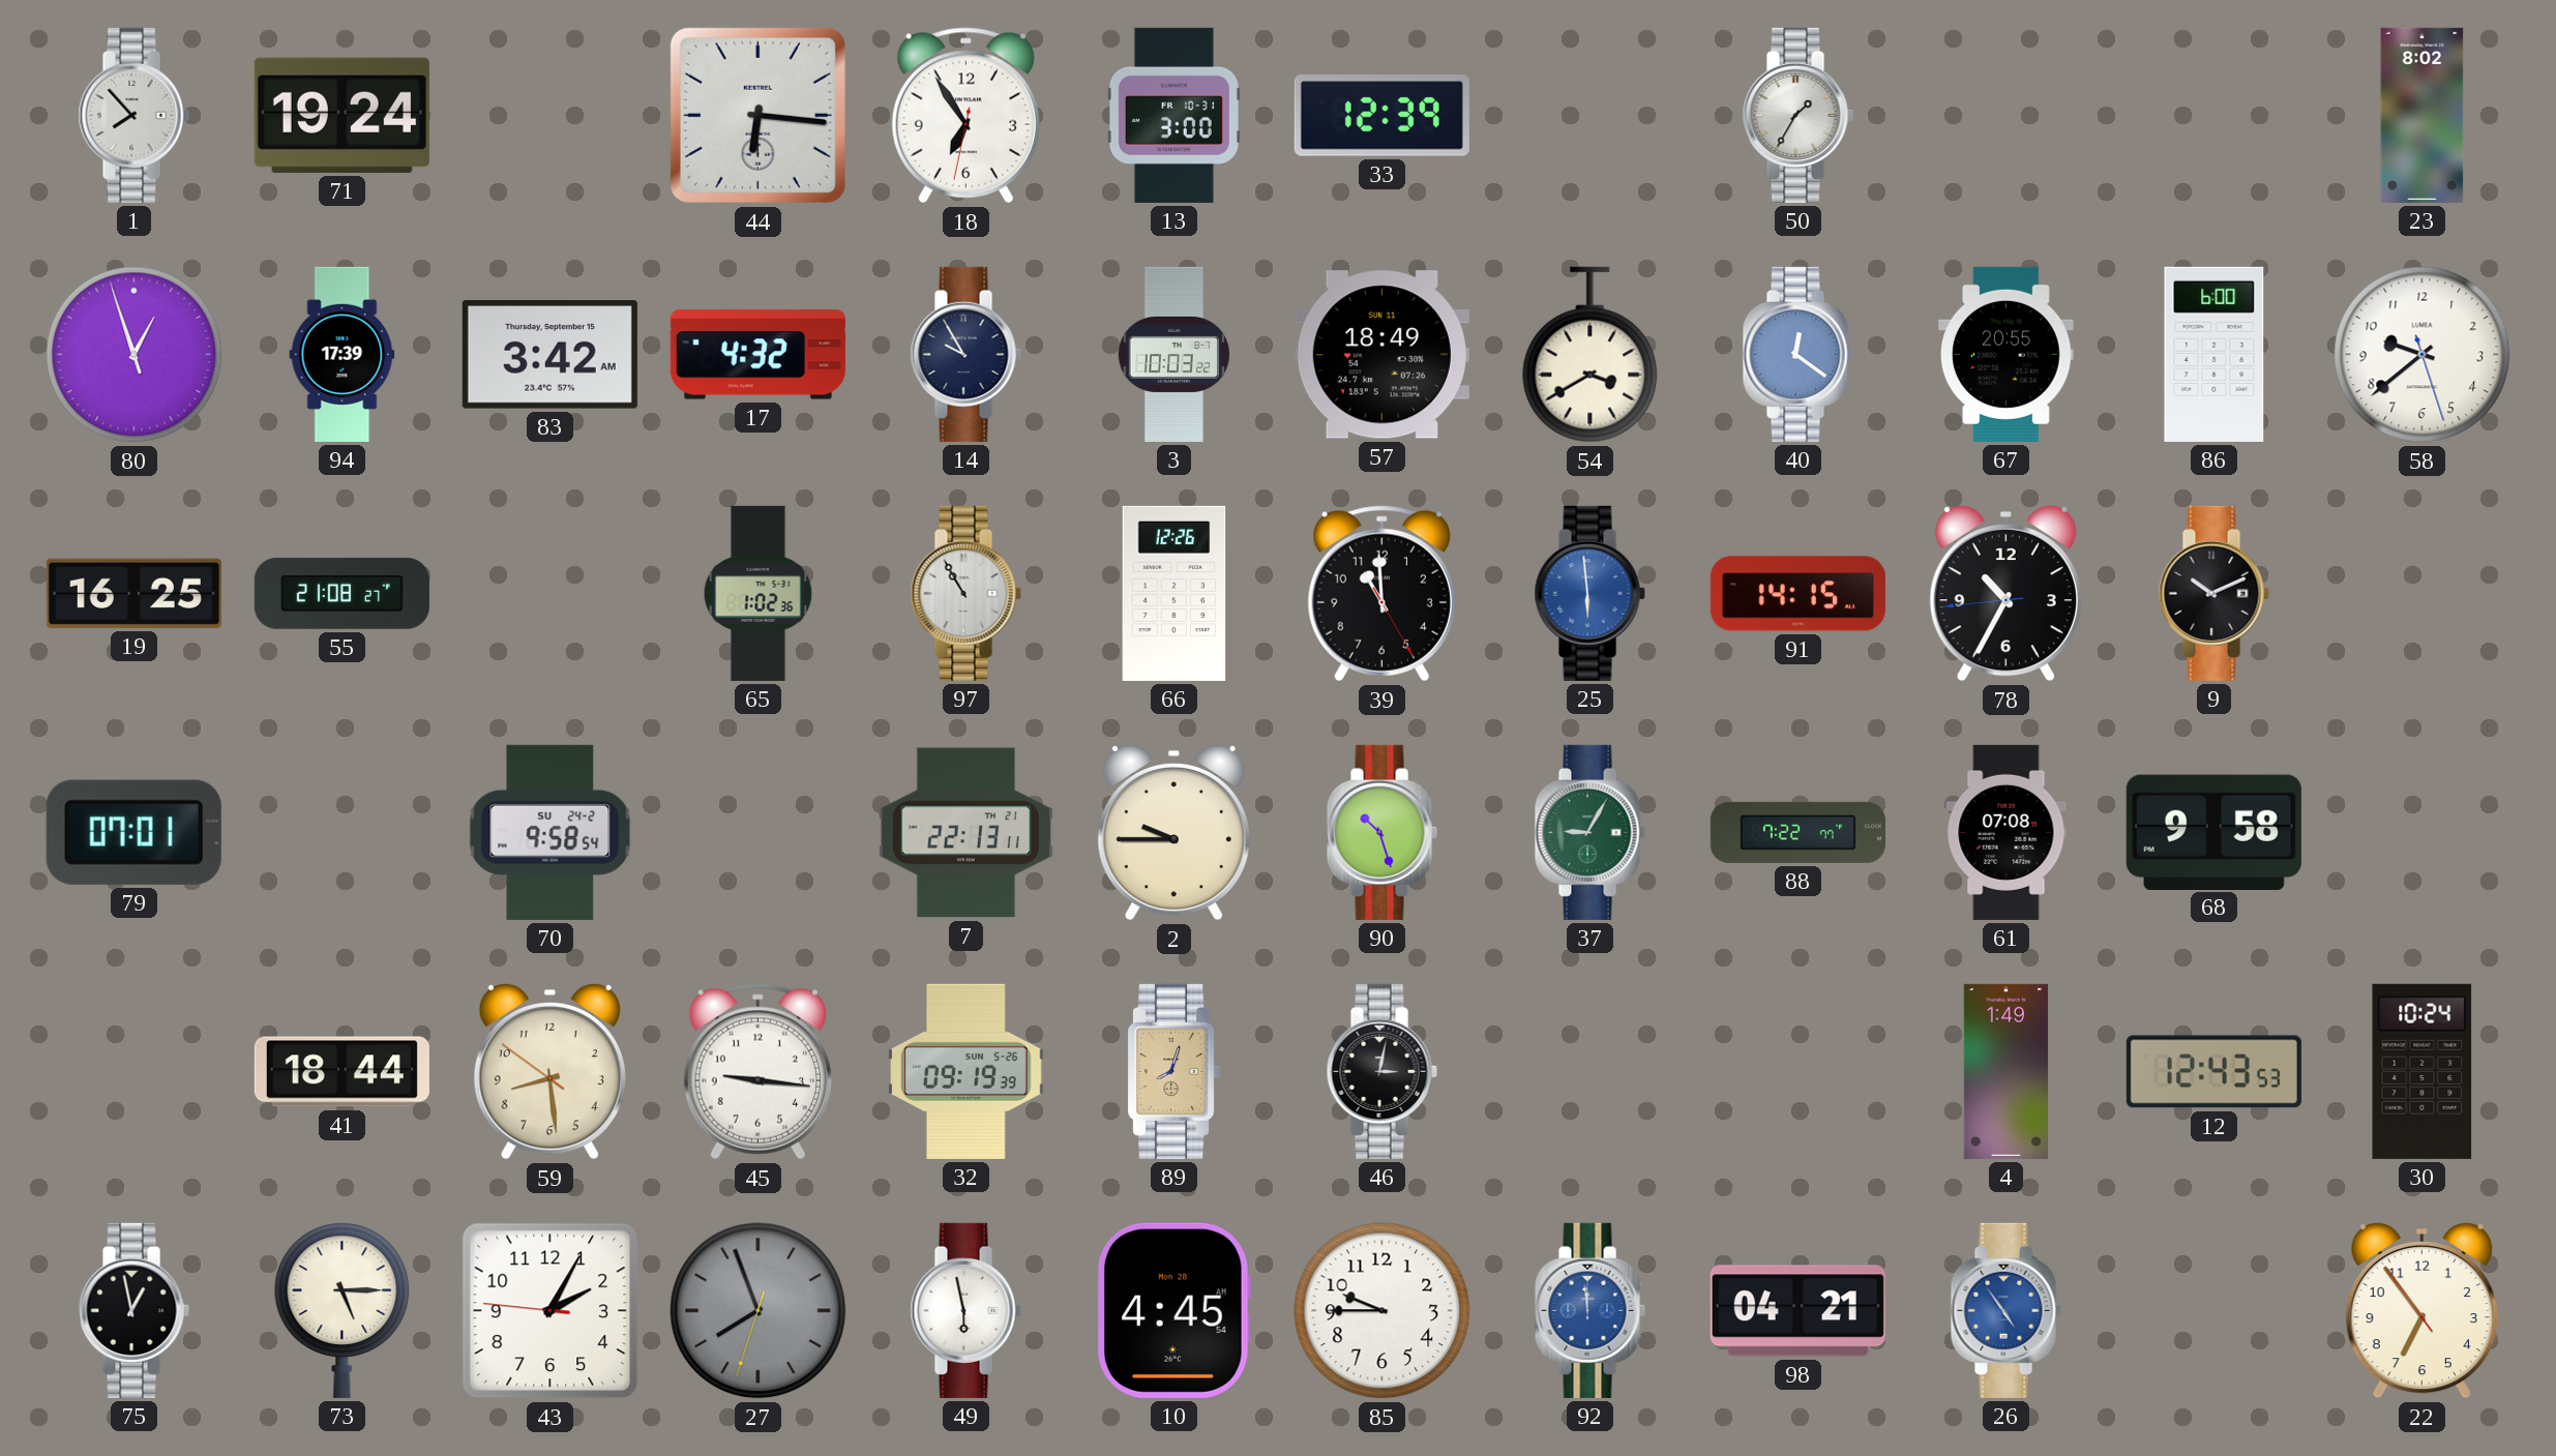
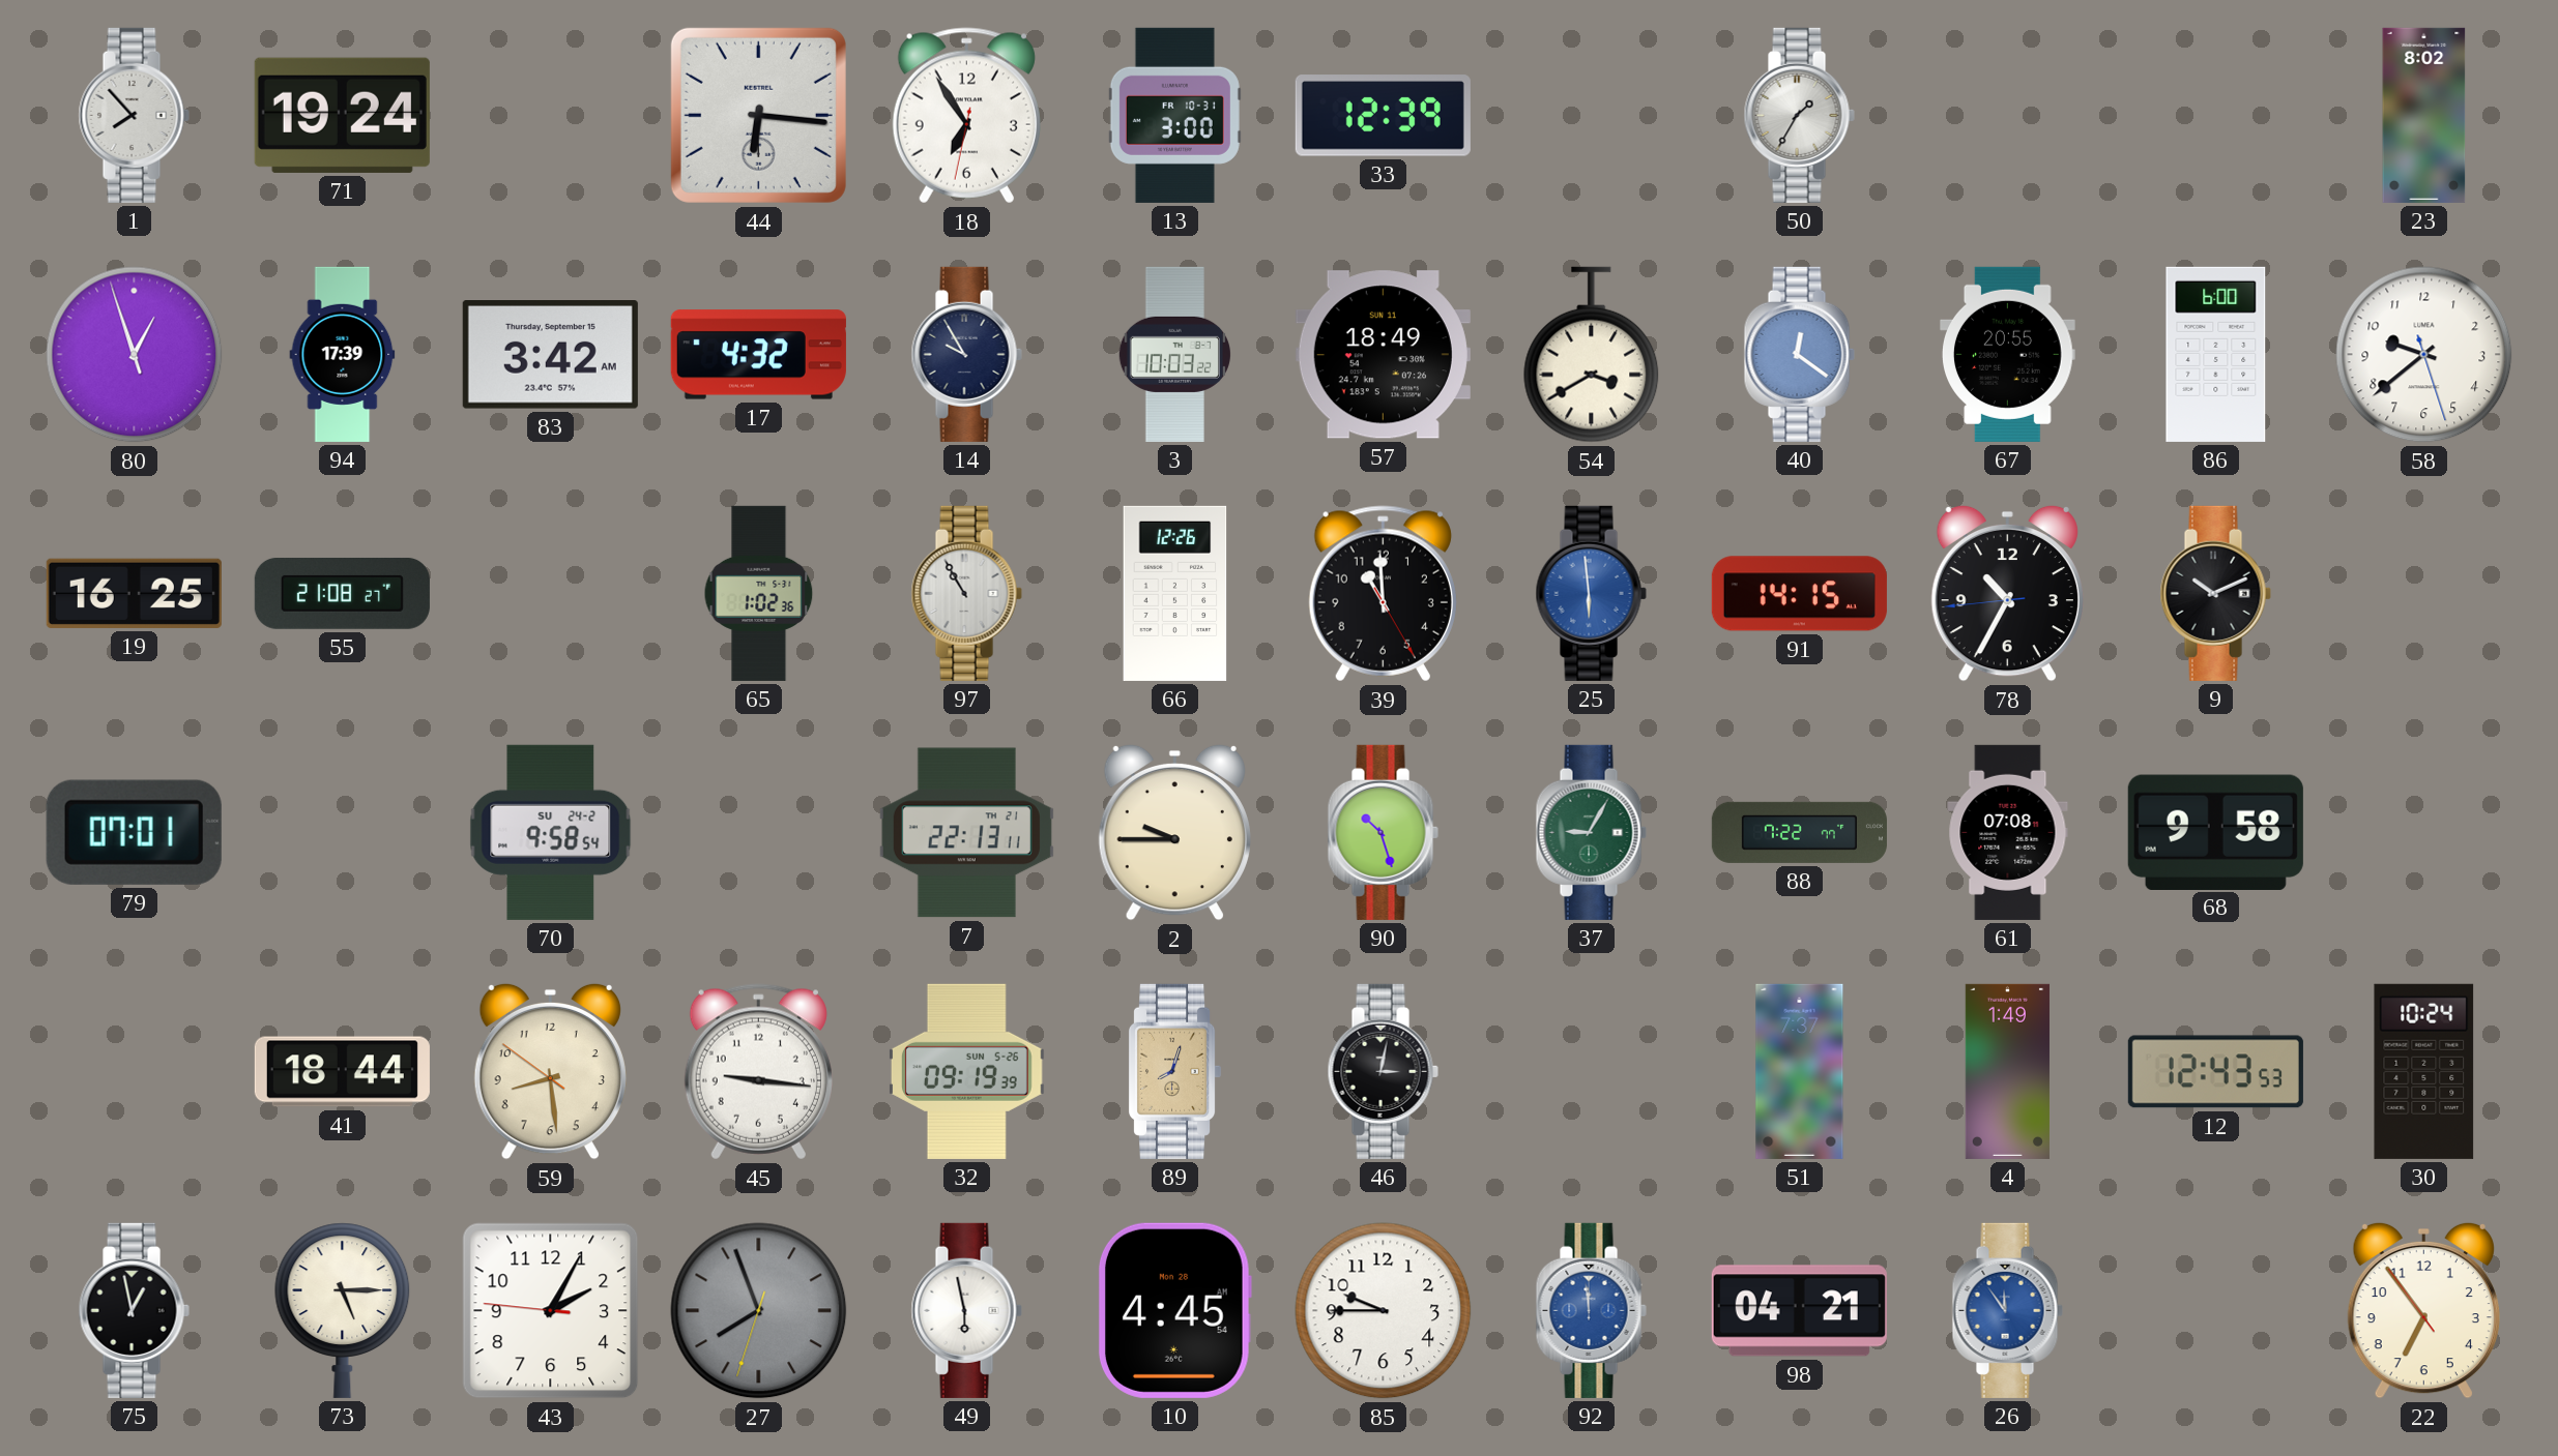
51: none -> 7:37
26: 4:54 -> 11:54
